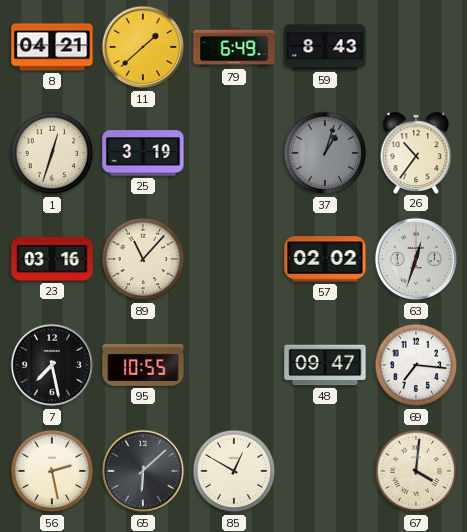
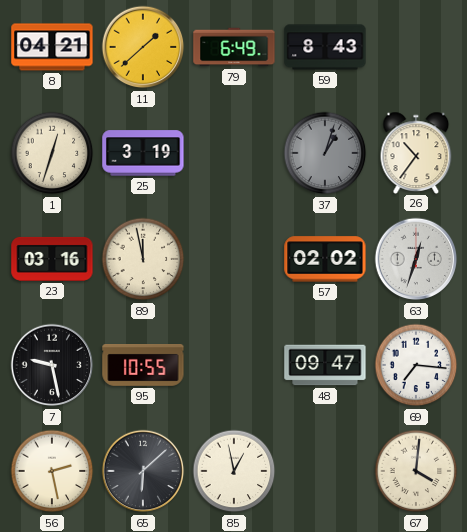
89: 11:07 -> 11:58
7: 7:28 -> 9:28
85: 12:50 -> 12:58
